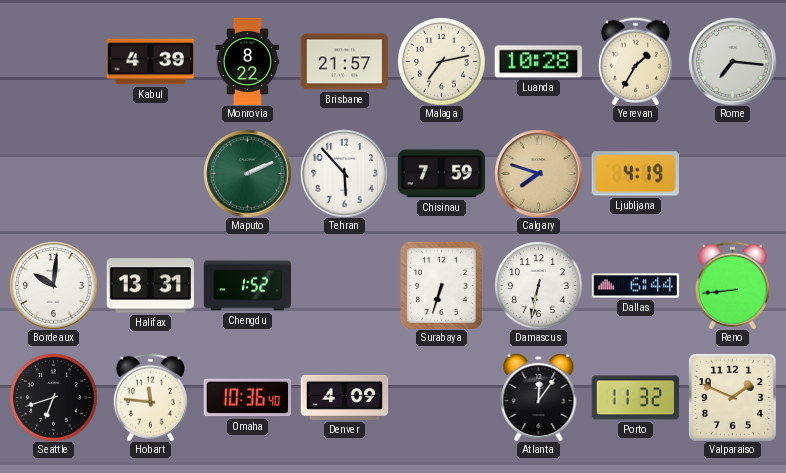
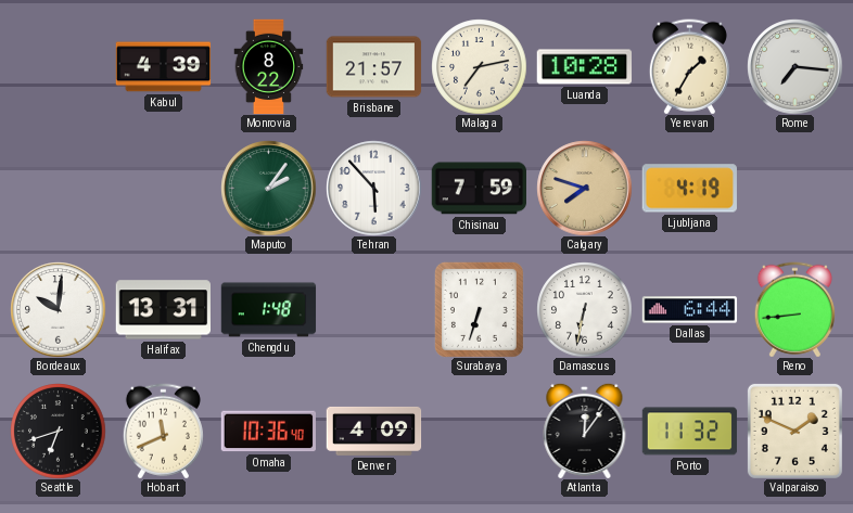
Maputo: 2:11 -> 2:06
Chengdu: 1:52 -> 1:48
Hobart: 11:46 -> 11:41
